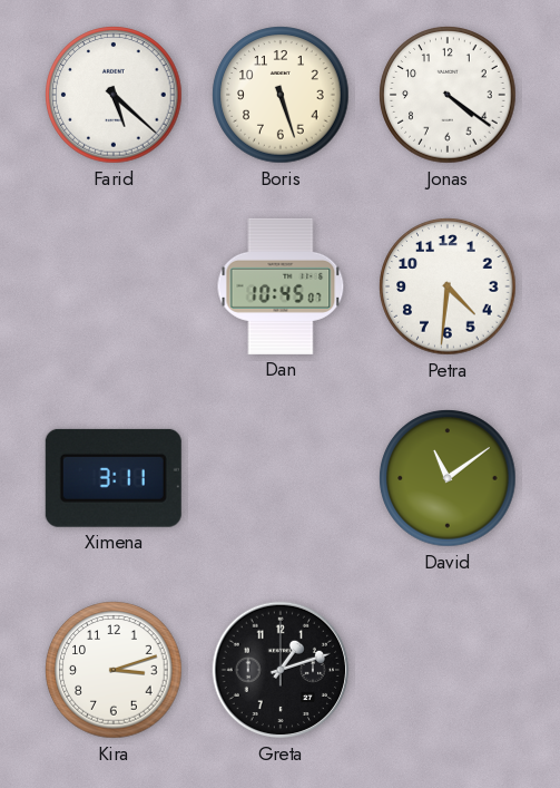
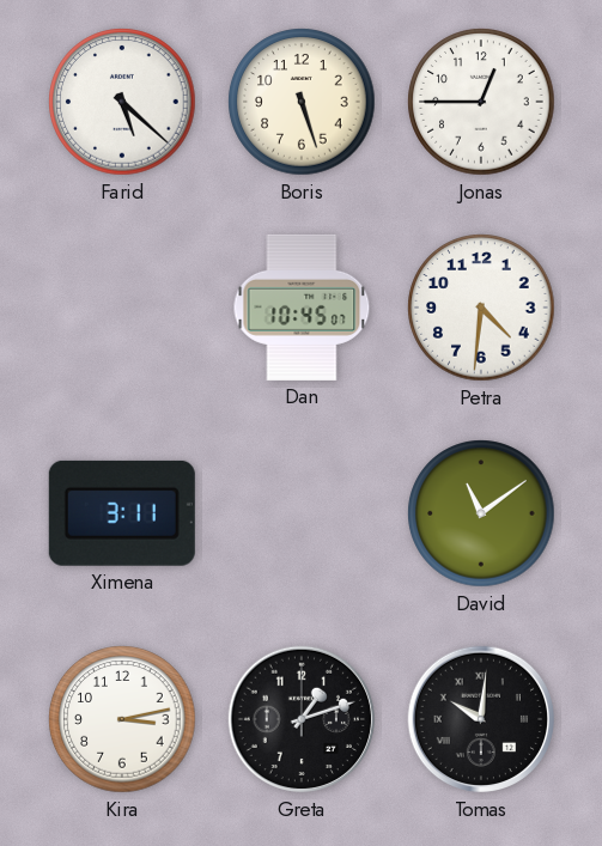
Jonas: 4:21 -> 12:45
Kira: 3:12 -> 3:13
Tomas: none -> 10:01
